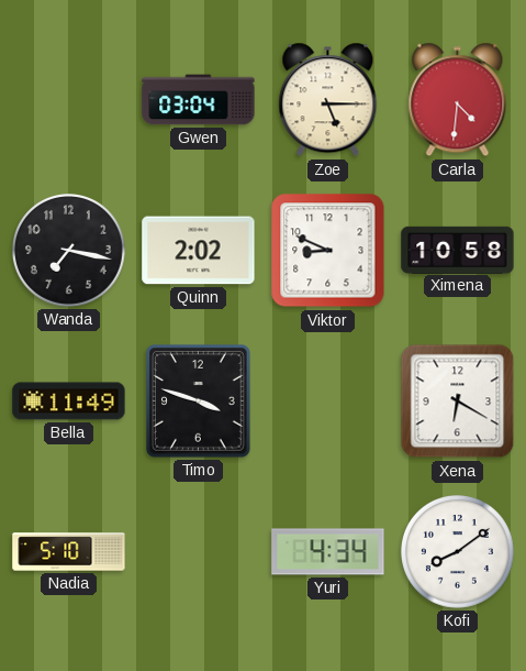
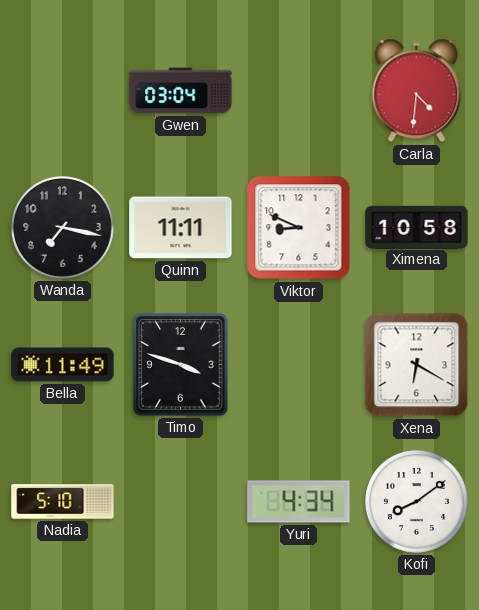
Zoe: 5:15 -> none
Quinn: 2:02 -> 11:11
